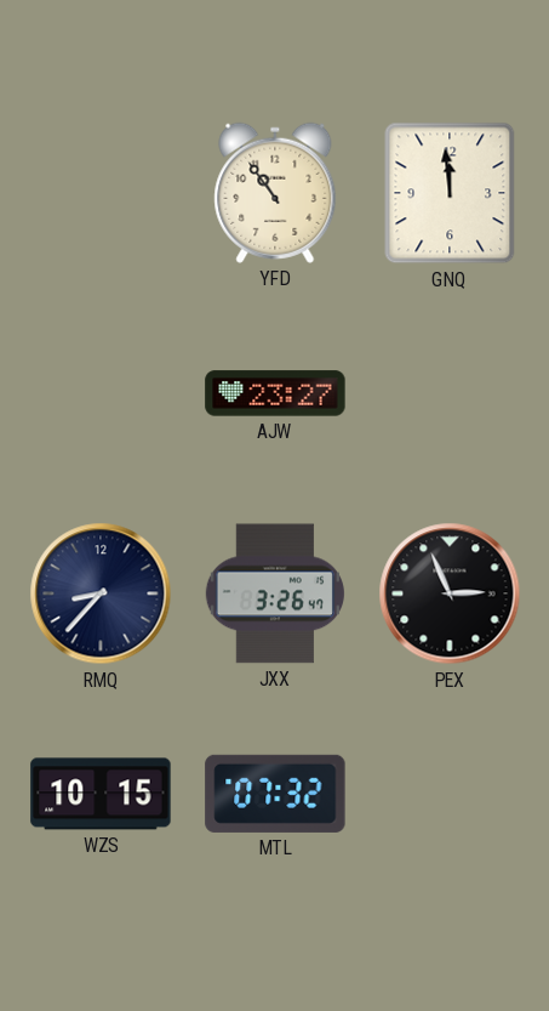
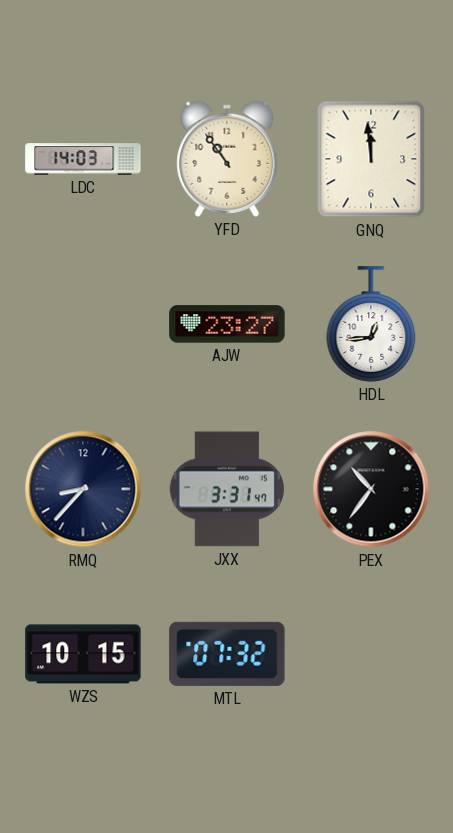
LDC: none -> 14:03
HDL: none -> 12:44
JXX: 3:26 -> 3:31
PEX: 2:56 -> 10:36
